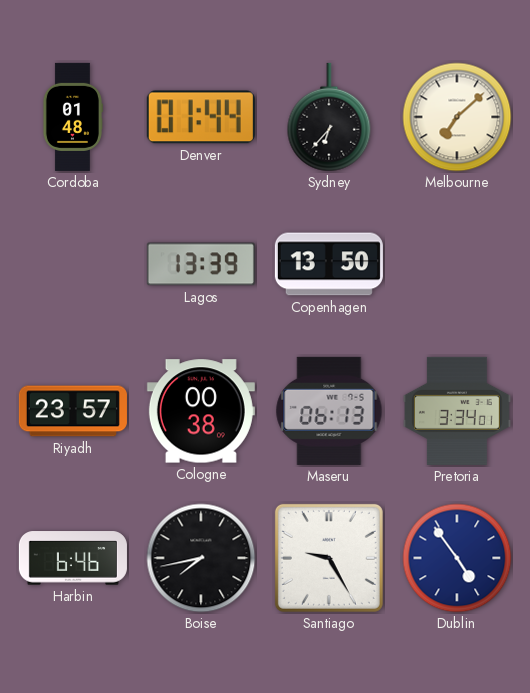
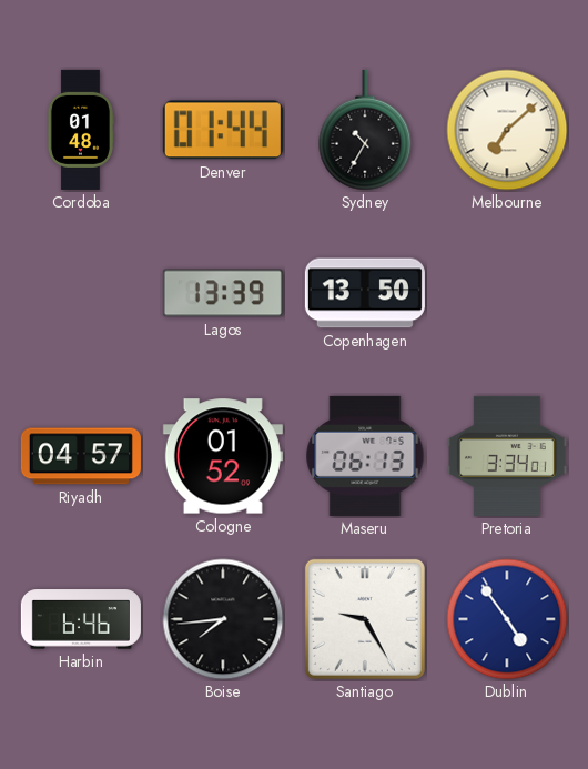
Sydney: 6:37 -> 10:35
Riyadh: 23:57 -> 04:57
Cologne: 00:38 -> 01:52
Boise: 7:43 -> 7:44
